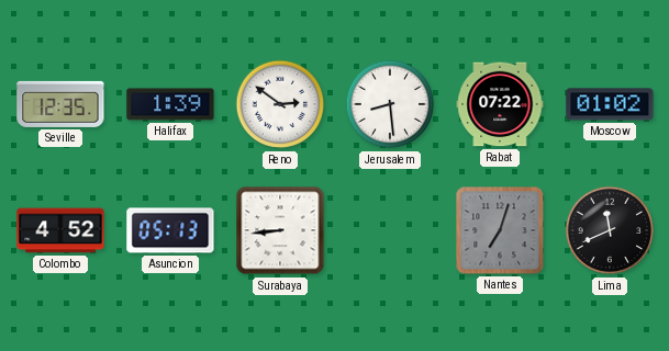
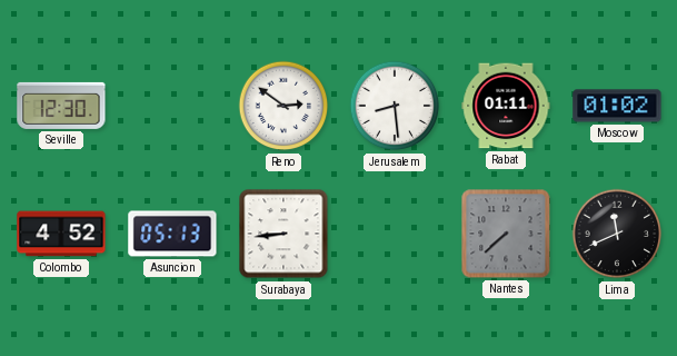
Seville: 12:35 -> 12:30
Halifax: 1:39 -> none
Rabat: 07:22 -> 01:11
Nantes: 7:03 -> 7:38
